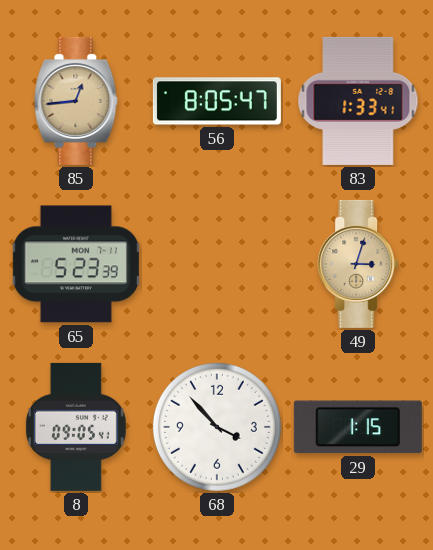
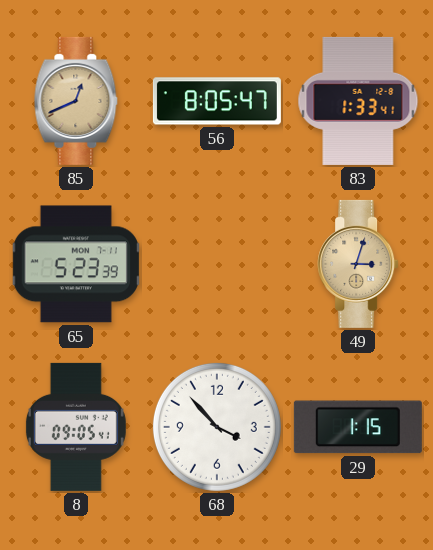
85: 12:44 -> 12:41
